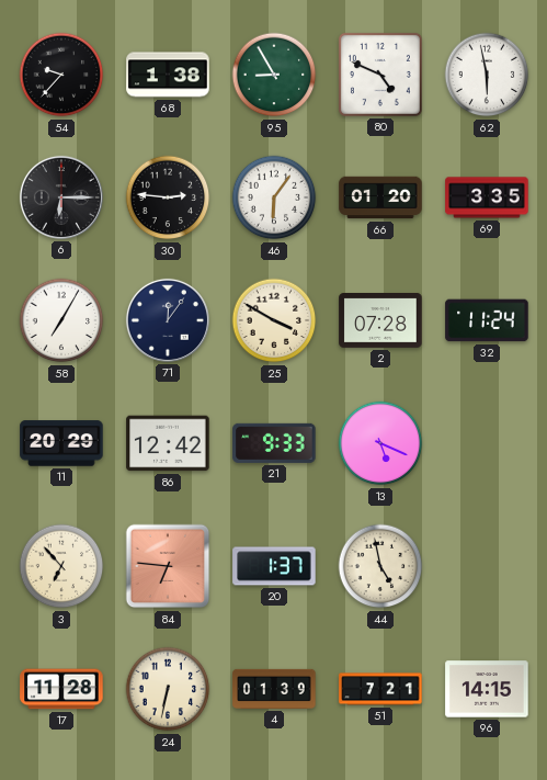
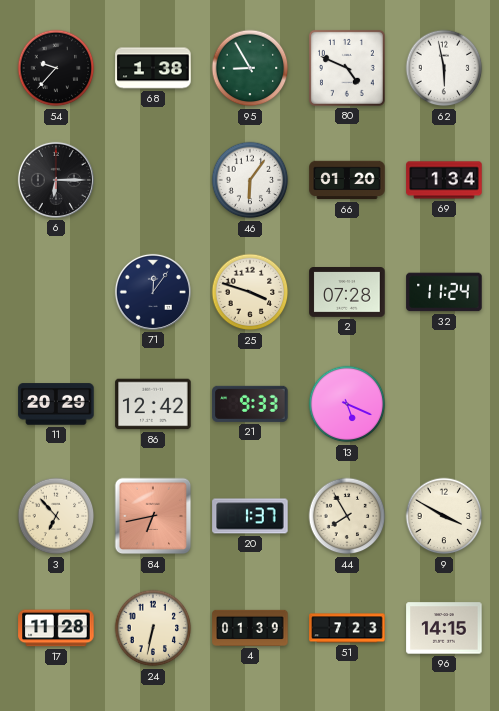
30: 2:46 -> none
69: 3:35 -> 1:34
58: 7:05 -> none
25: 3:50 -> 3:48
84: 6:46 -> 6:43
44: 4:58 -> 7:55
9: none -> 3:50
51: 7:21 -> 7:23
